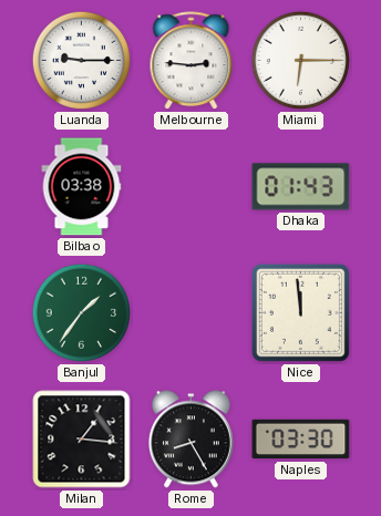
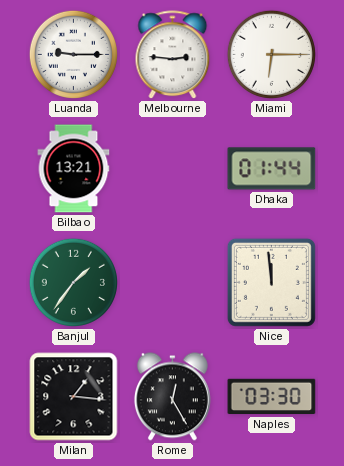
Bilbao: 03:38 -> 13:21
Dhaka: 01:43 -> 01:44
Rome: 8:25 -> 12:25
